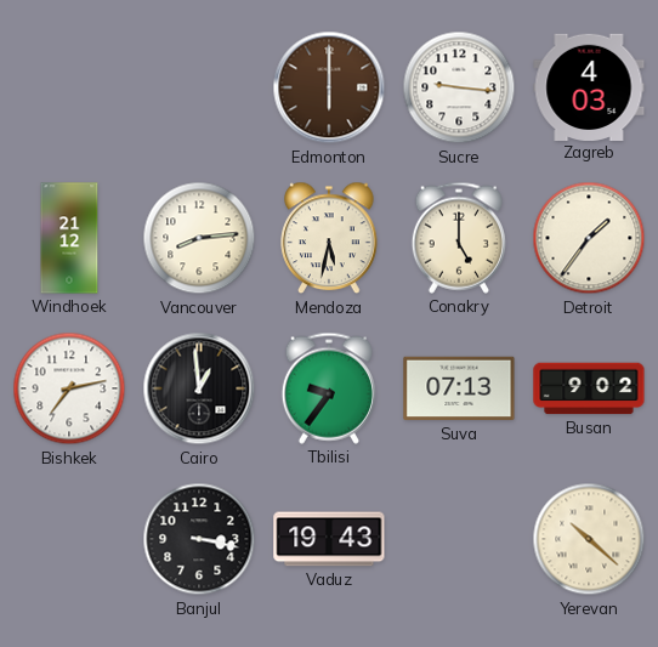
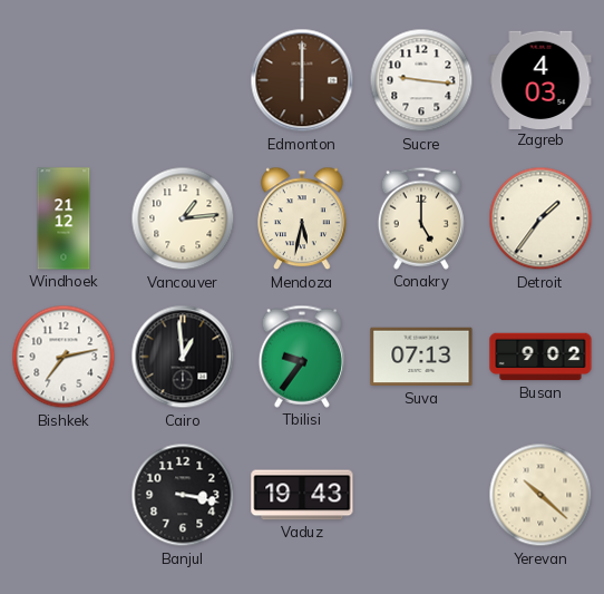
Vancouver: 8:14 -> 1:14
